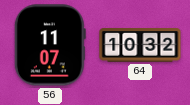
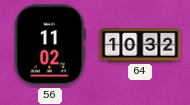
56: 11:07 -> 11:02
